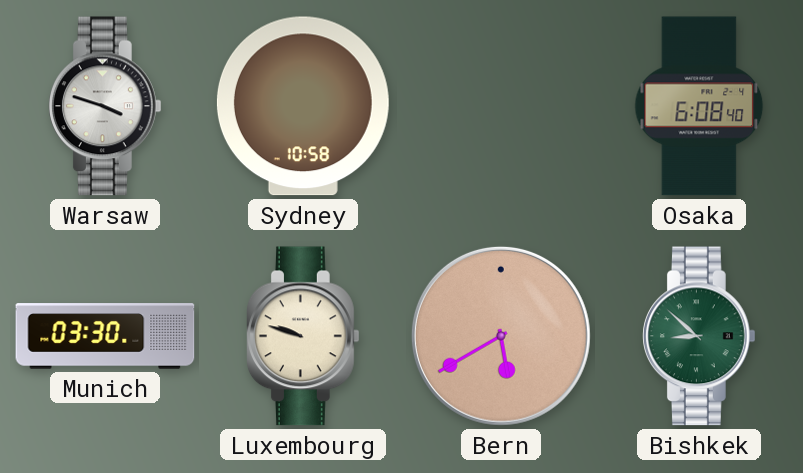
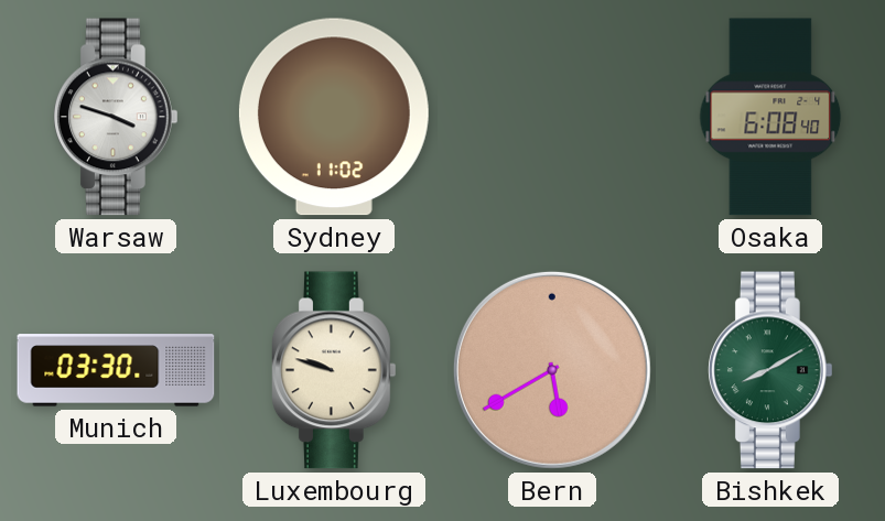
Sydney: 10:58 -> 11:02
Bishkek: 8:52 -> 8:10
